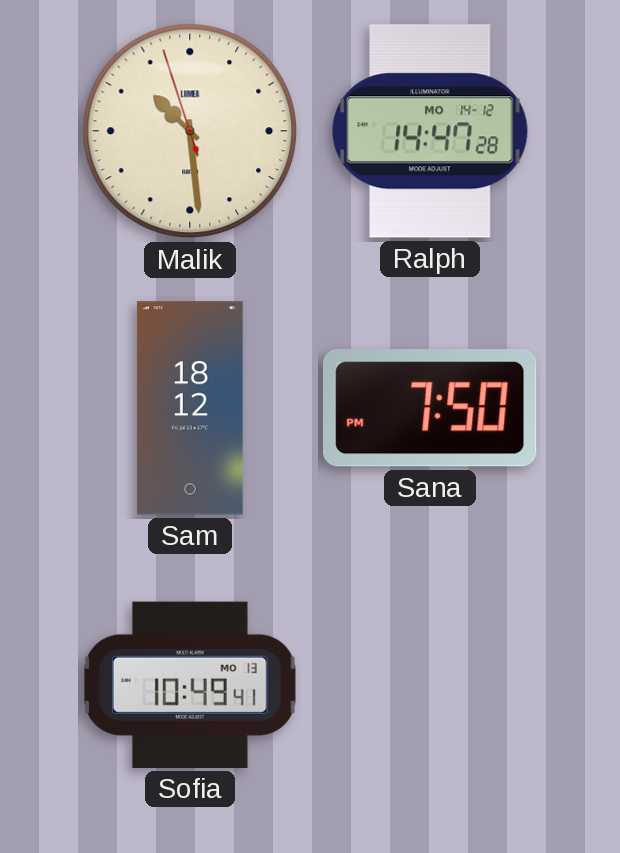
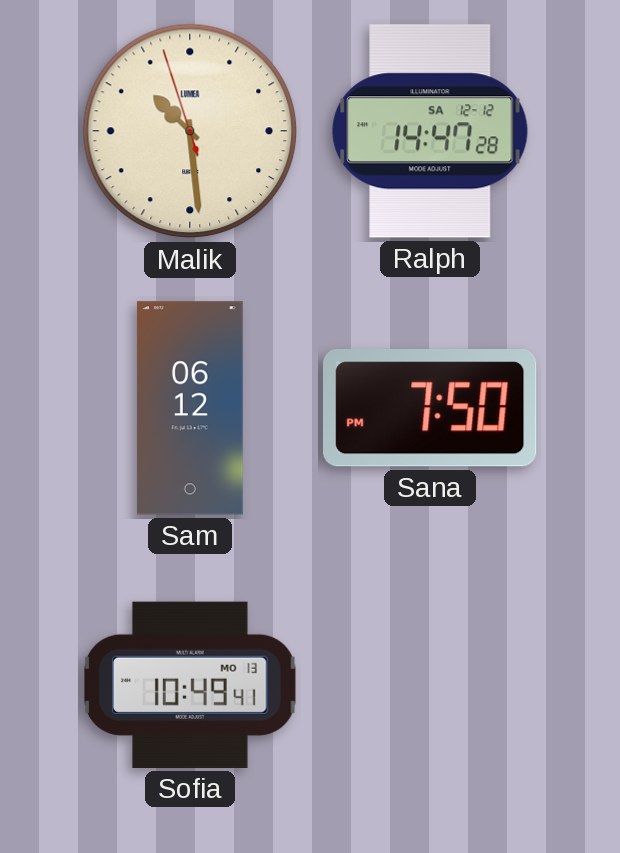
Ralph date: MO 14-12 -> SA 12-12
Sam: 18:12 -> 06:12
